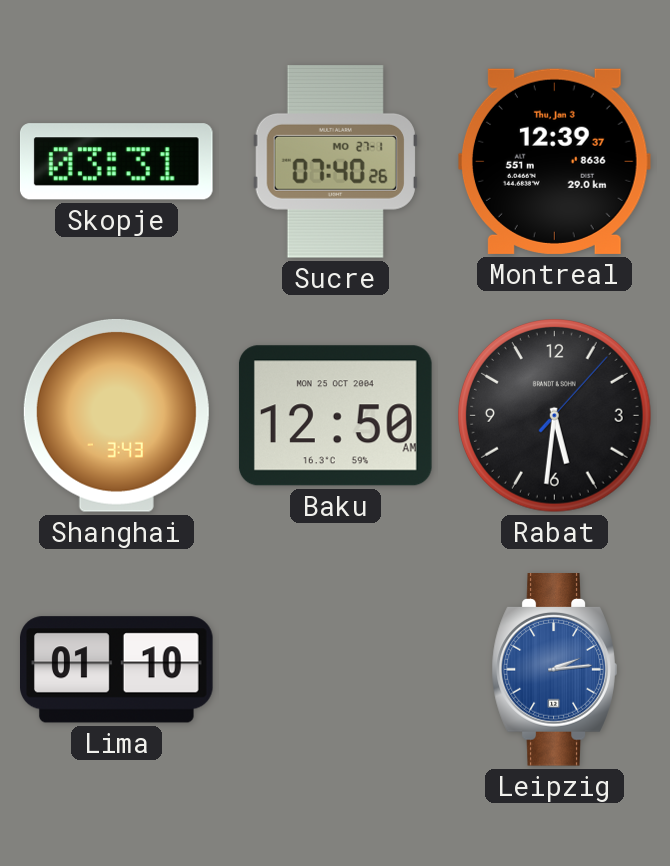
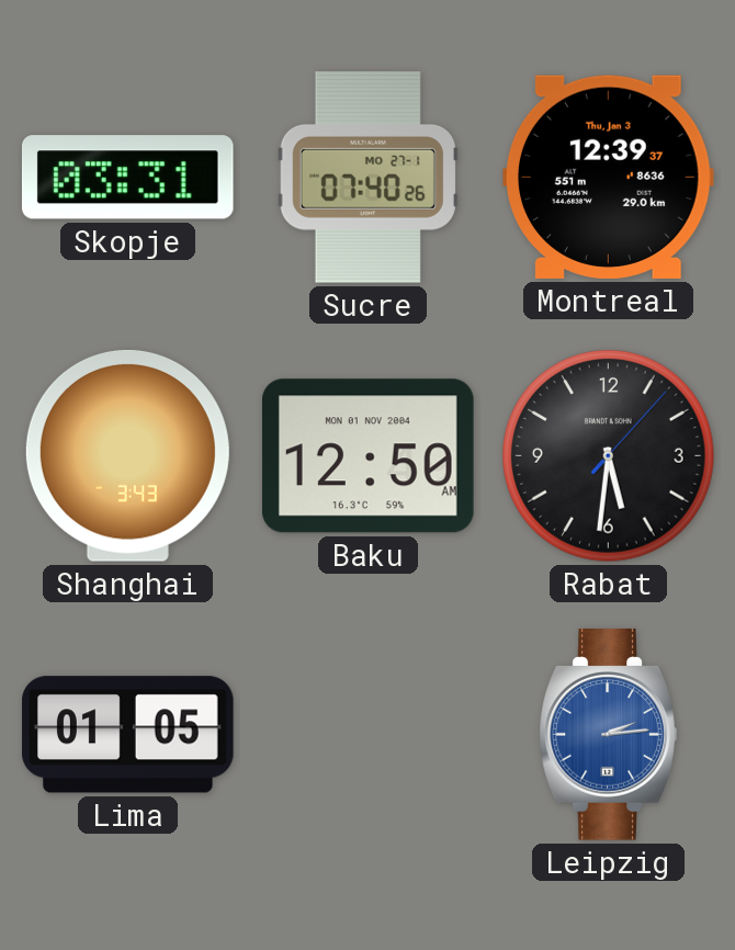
Baku date: MON 25 OCT 2004 -> MON 01 NOV 2004
Lima: 01:10 -> 01:05
